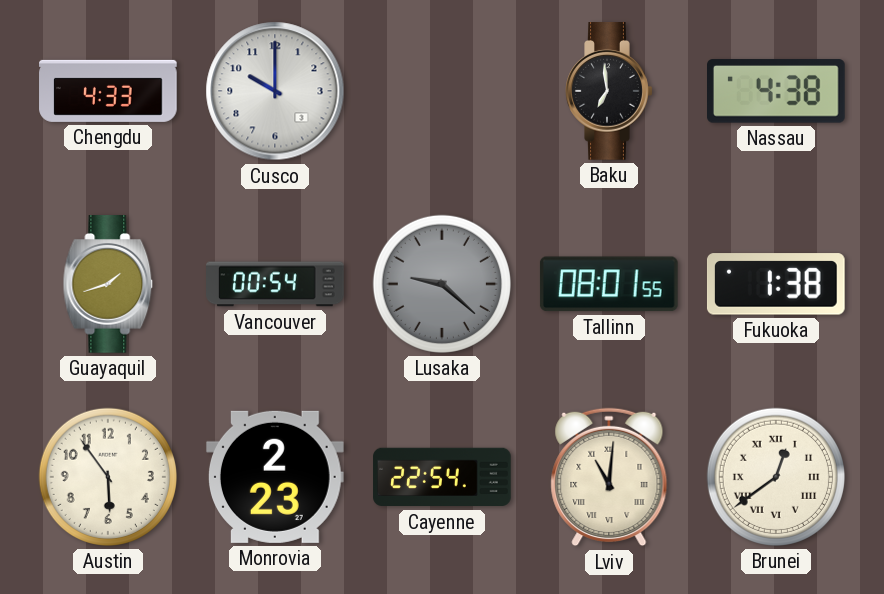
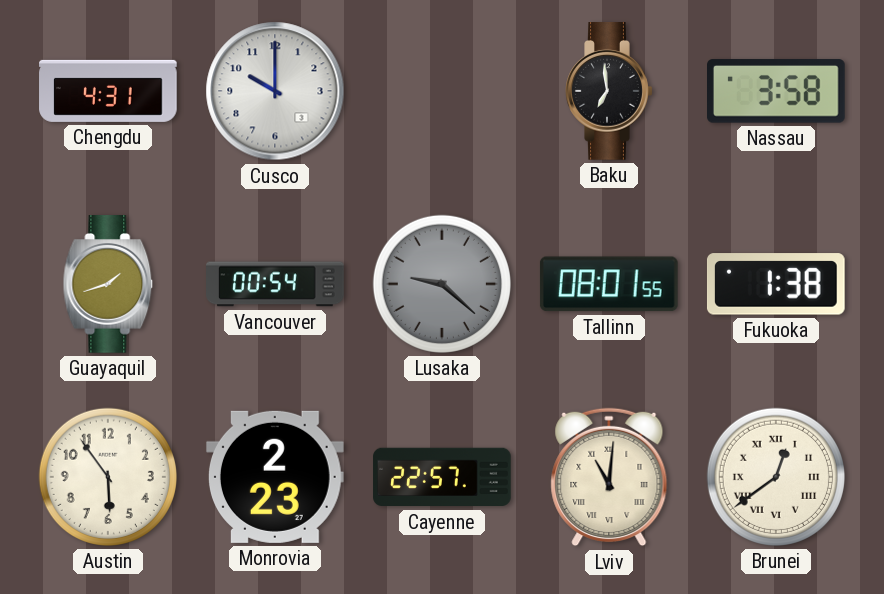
Chengdu: 4:33 -> 4:31
Nassau: 4:38 -> 3:58
Cayenne: 22:54 -> 22:57
